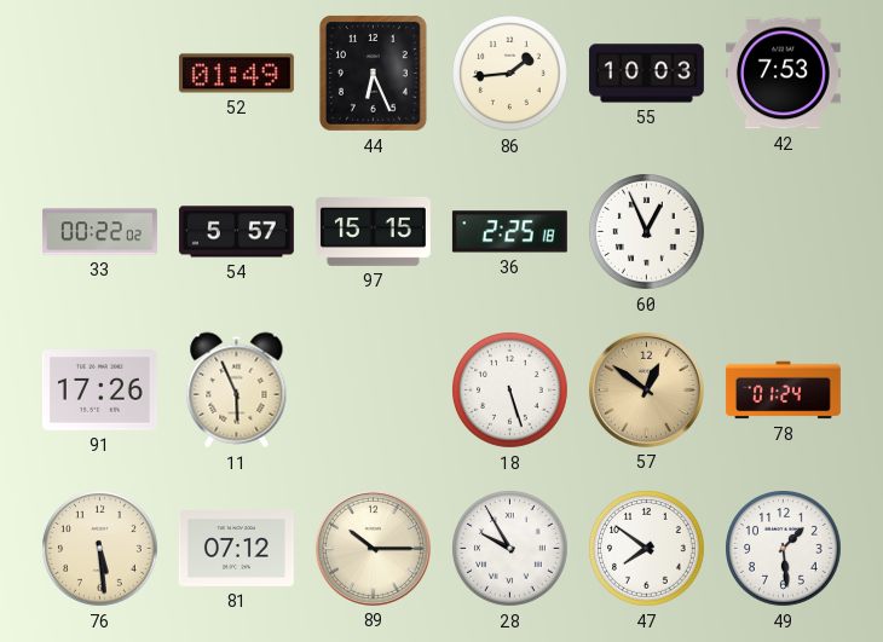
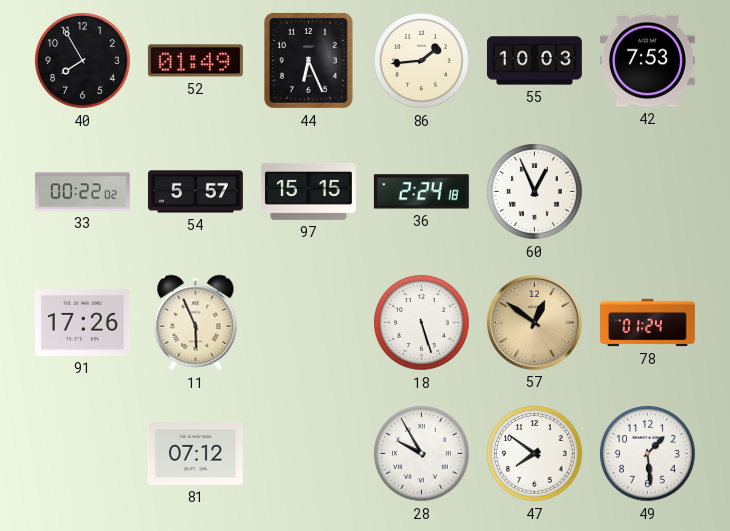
40: none -> 7:55
36: 2:25 -> 2:24
76: 5:29 -> none
89: 10:15 -> none
